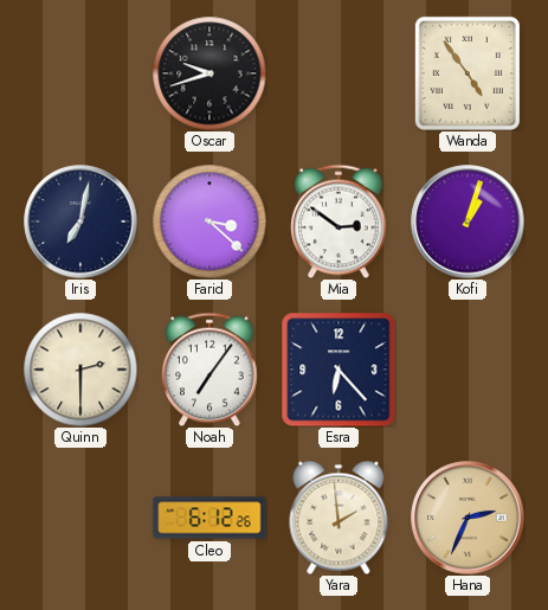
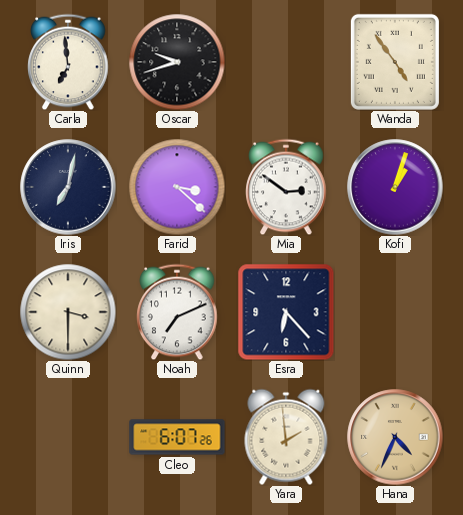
Carla: none -> 6:59
Quinn: 2:30 -> 3:30
Noah: 7:06 -> 7:11
Cleo: 6:12 -> 6:07
Hana: 2:34 -> 4:34
